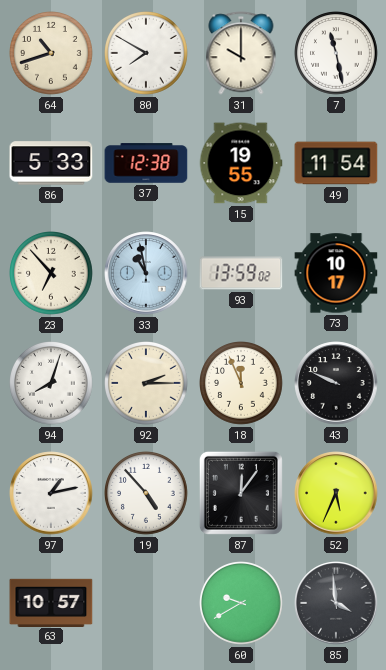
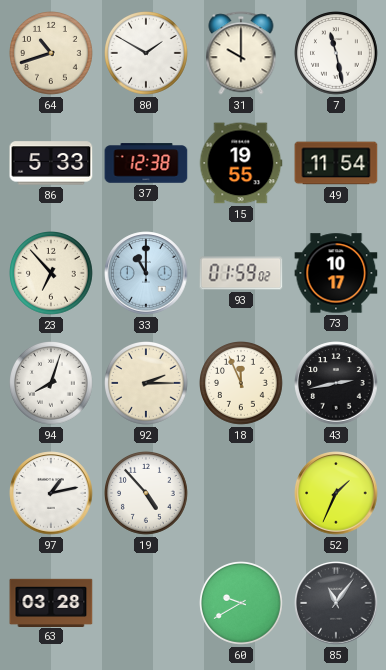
80: 7:50 -> 1:50
33: 10:58 -> 11:00
93: 13:59 -> 01:59
43: 9:49 -> 2:43
87: 12:06 -> none
52: 5:34 -> 1:34
63: 10:57 -> 03:28
85: 3:59 -> 11:06
